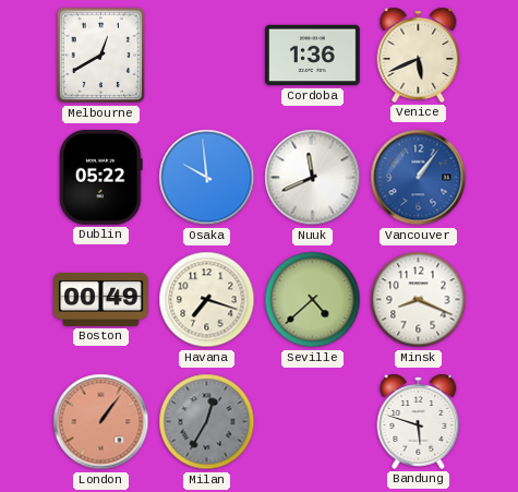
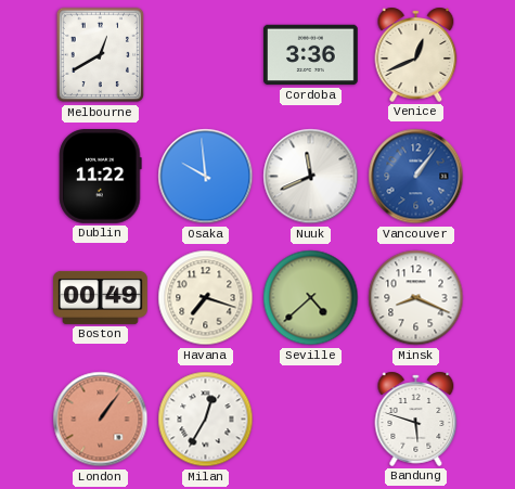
Cordoba: 1:36 -> 3:36
Venice: 5:41 -> 12:41
Dublin: 05:22 -> 11:22
Milan dial: grey -> white
